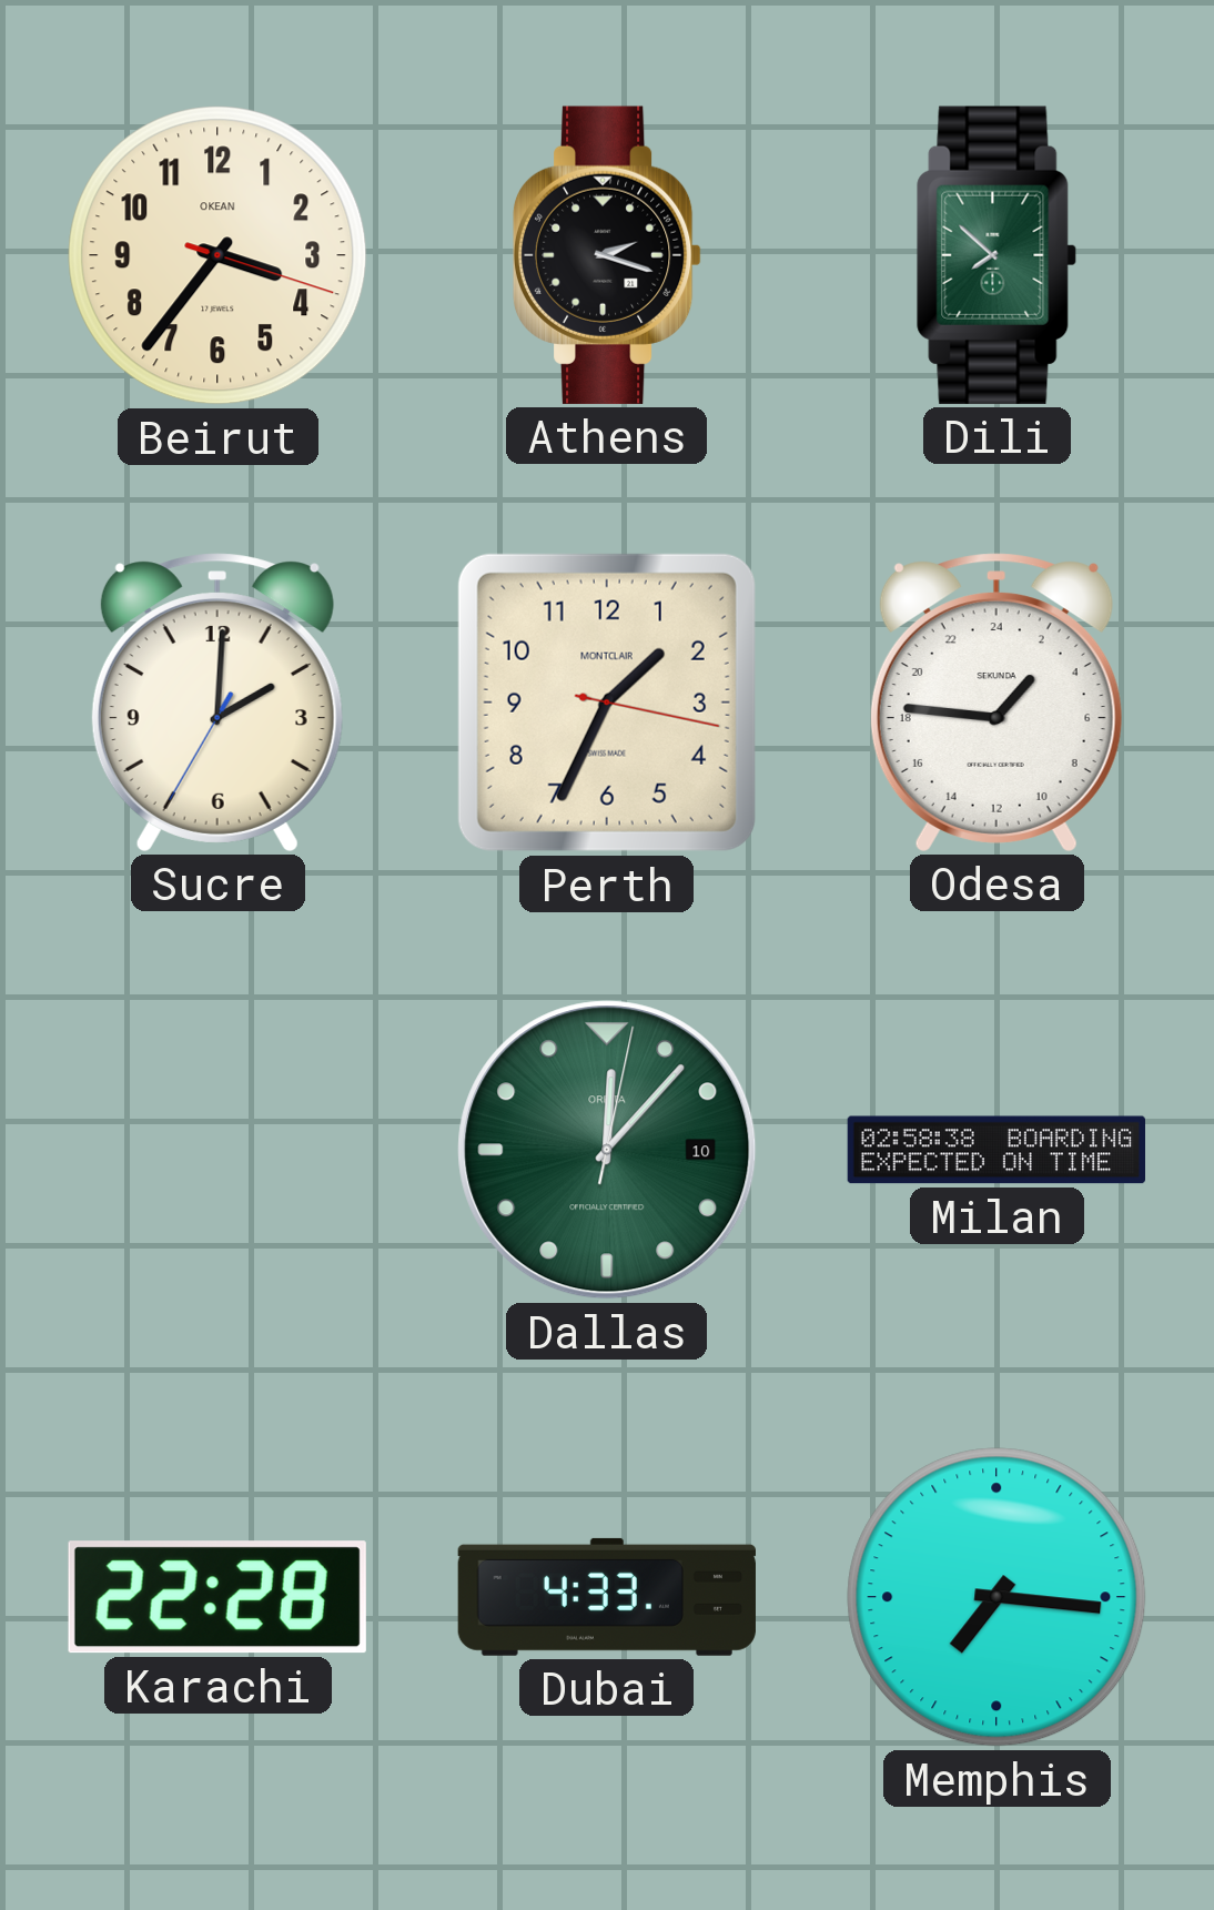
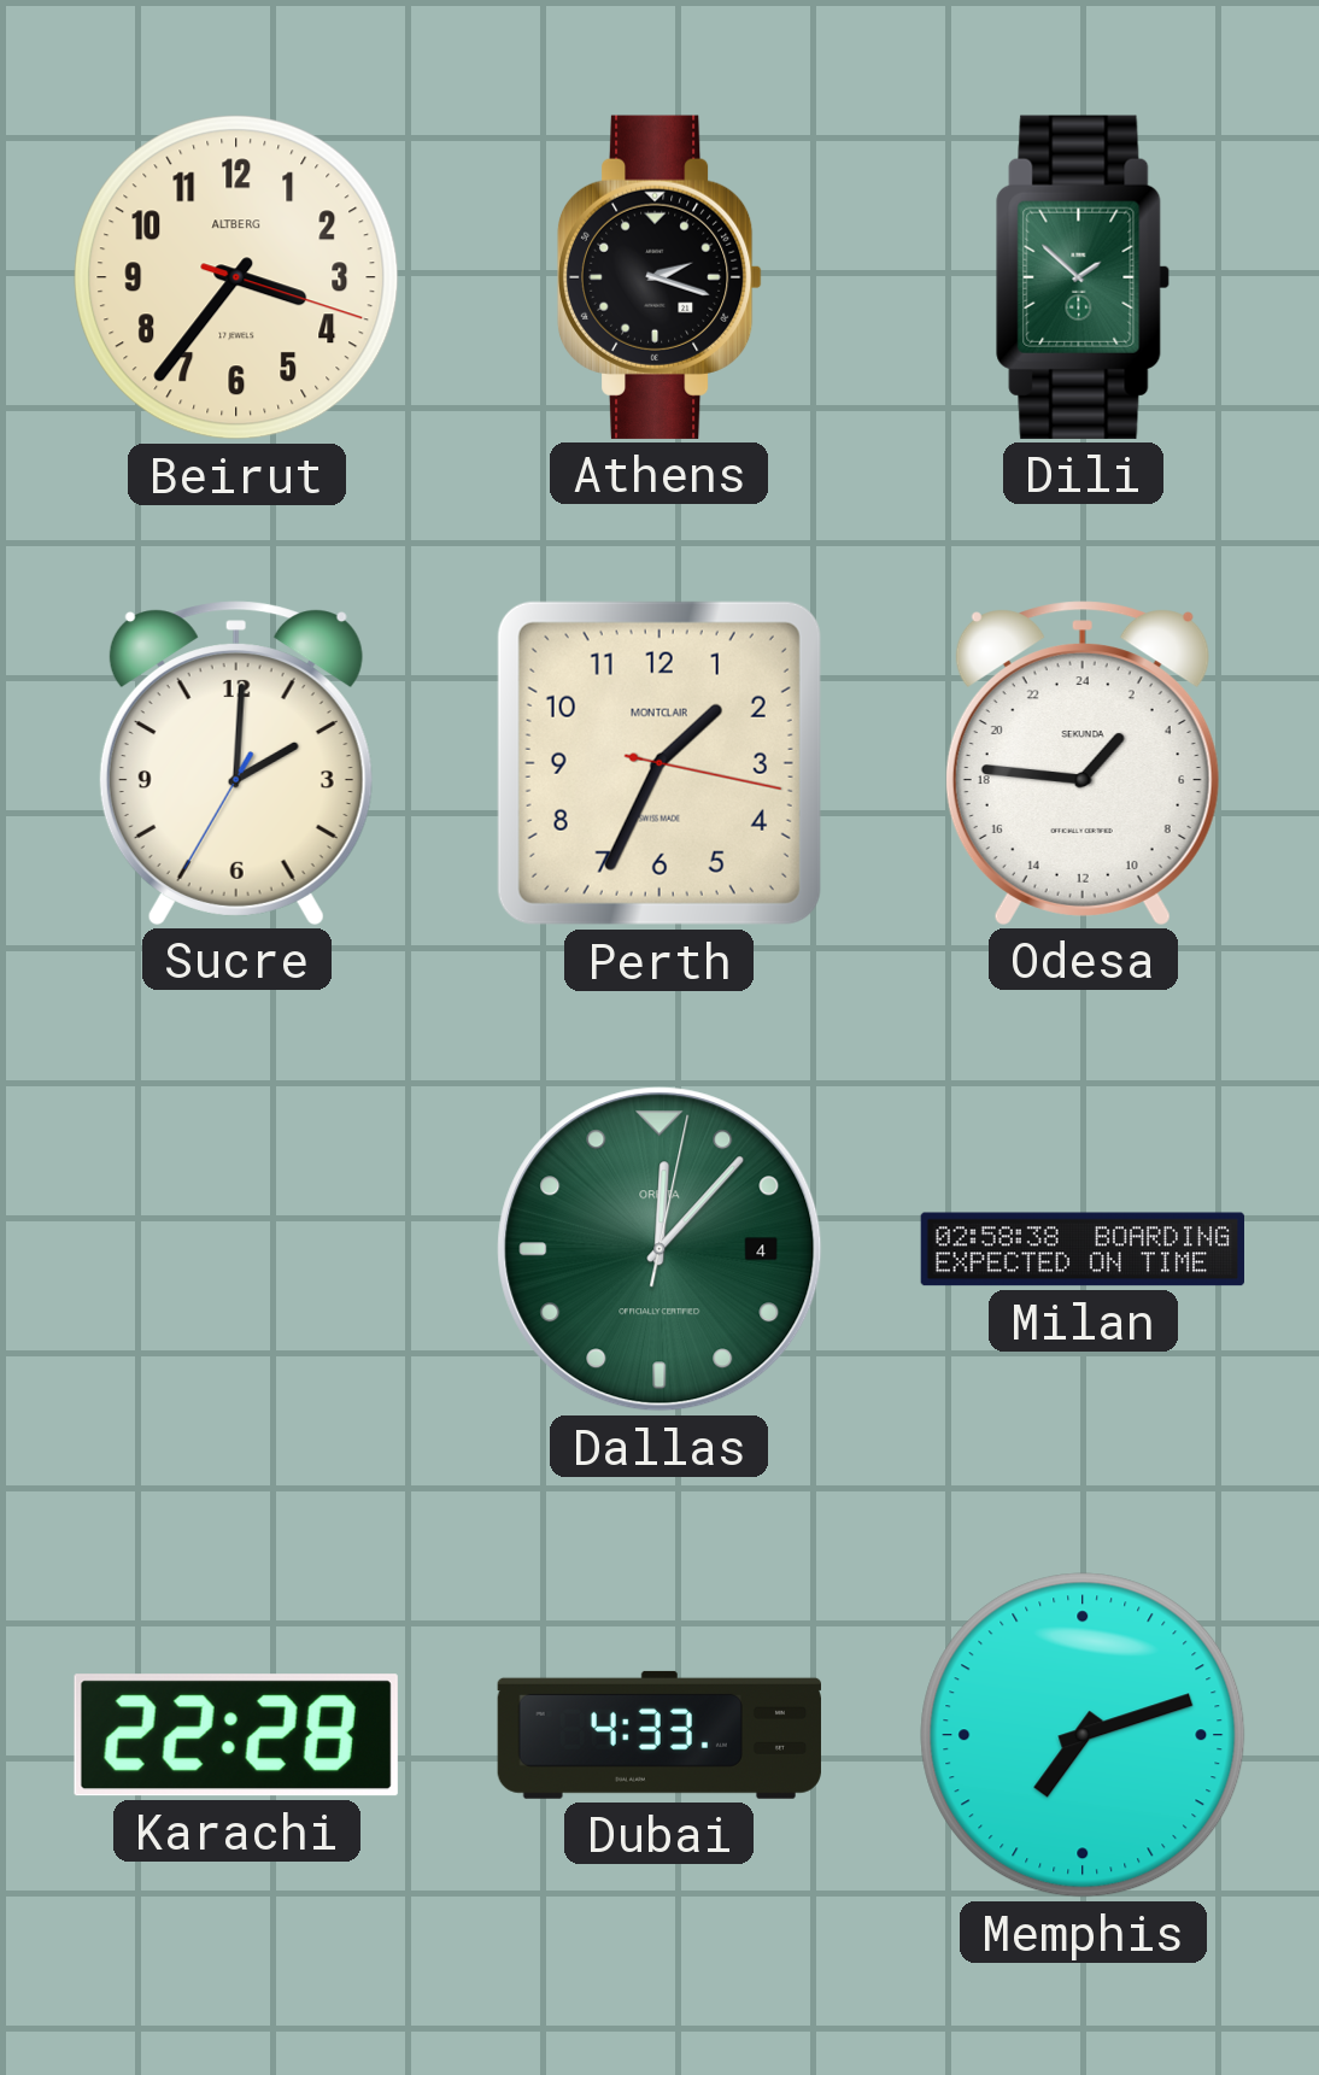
Beirut brand: OKEAN -> ALTBERG
Dili: 7:52 -> 1:52
Dallas date: 10 -> 4
Memphis: 7:16 -> 7:12
